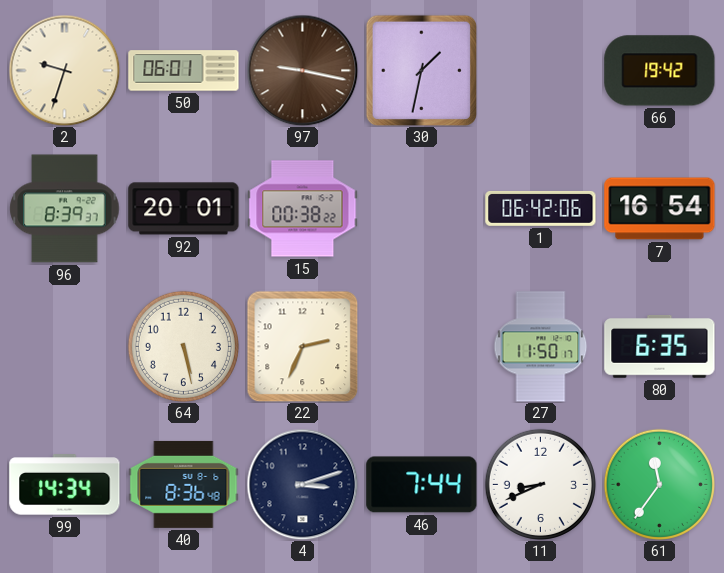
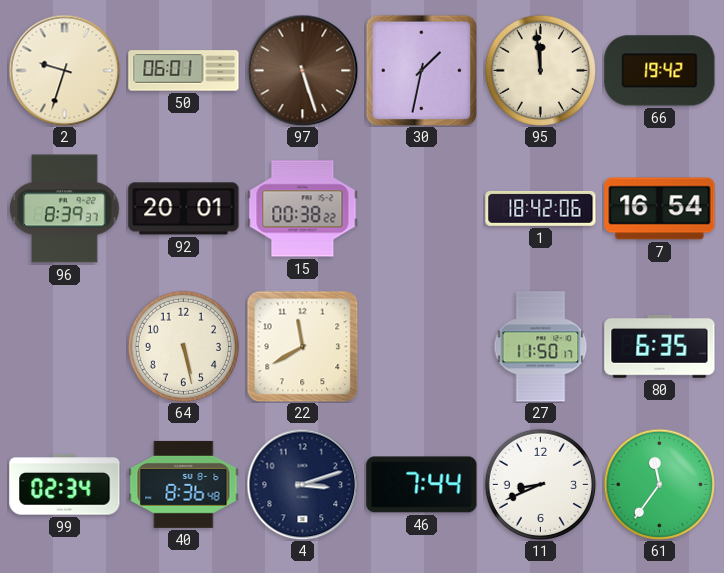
97: 9:17 -> 5:27
95: none -> 11:59
1: 06:42 -> 18:42
22: 2:34 -> 11:40
99: 14:34 -> 02:34
